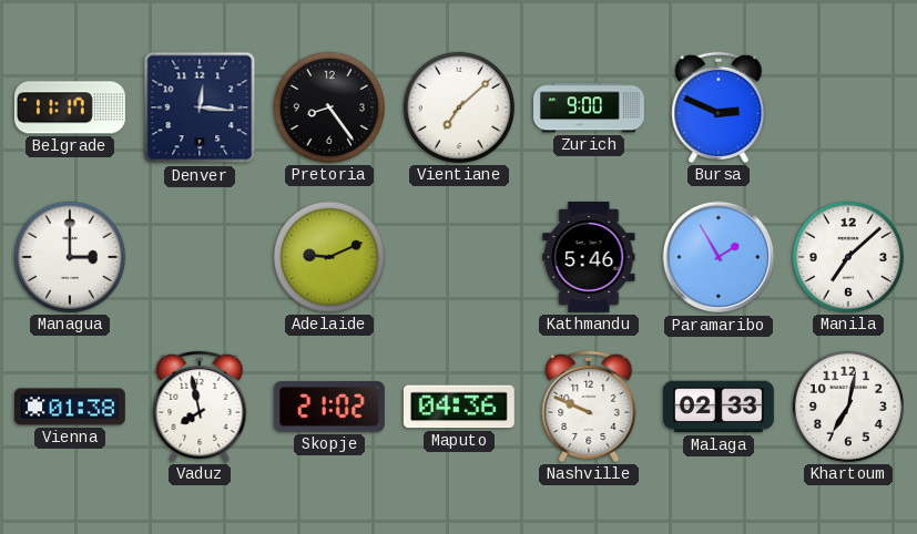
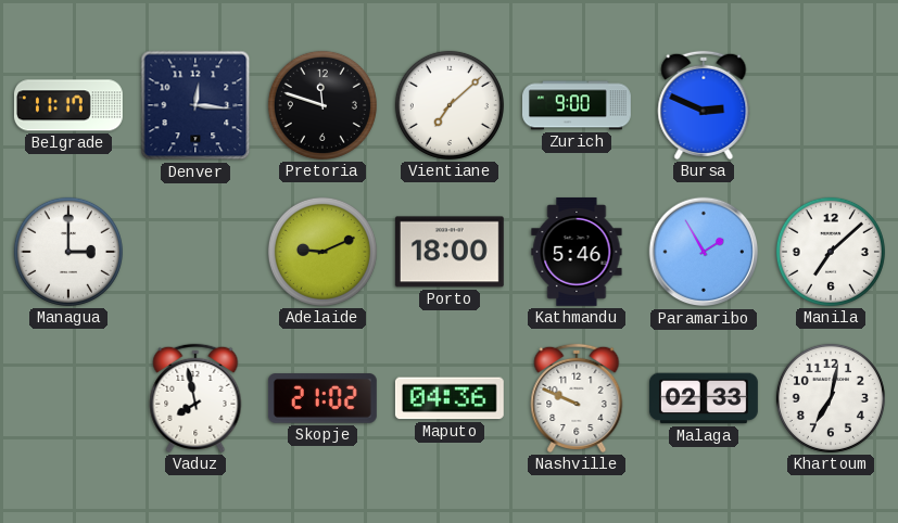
Pretoria: 8:24 -> 11:48
Porto: none -> 18:00
Vienna: 01:38 -> none
